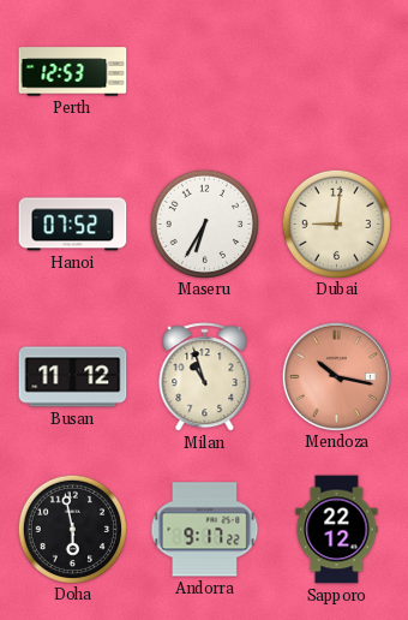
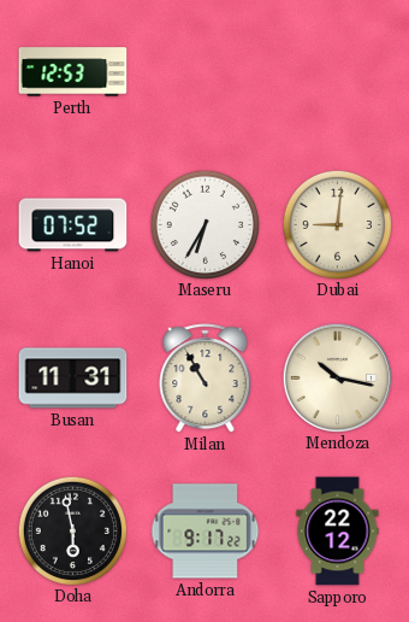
Busan: 11:12 -> 11:31
Milan: 10:57 -> 10:55
Mendoza dial: salmon -> cream
